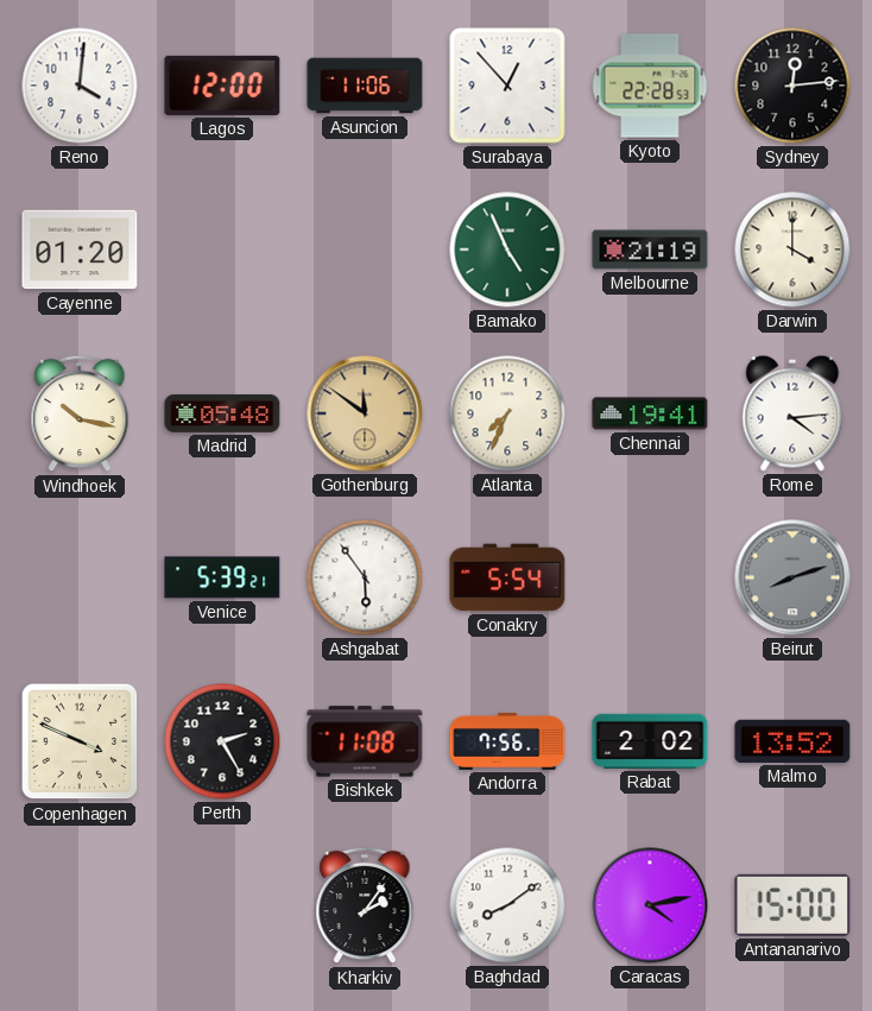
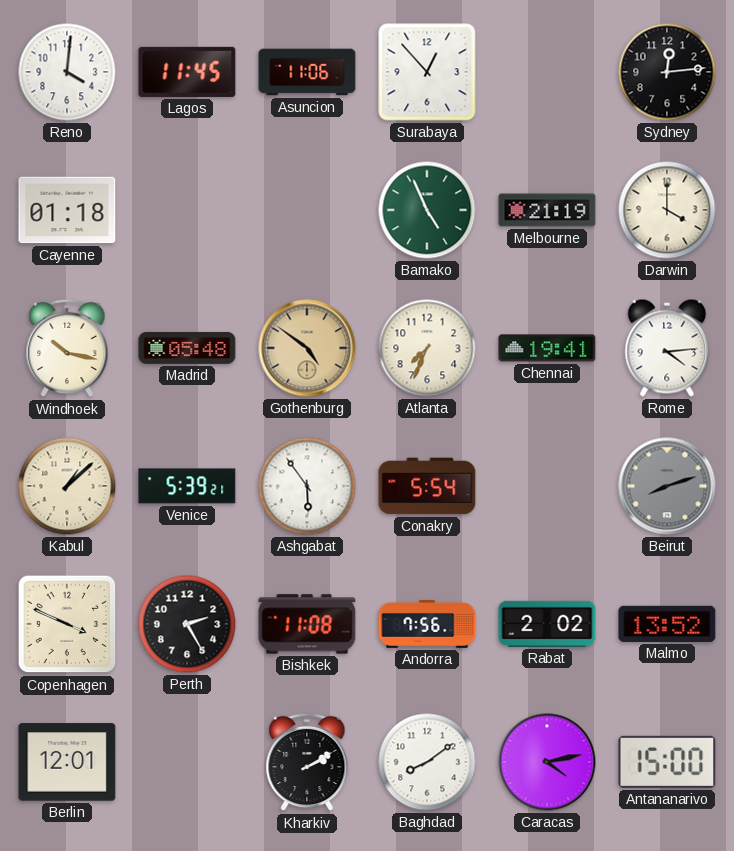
Lagos: 12:00 -> 11:45
Kyoto: 22:28 -> none
Cayenne: 01:20 -> 01:18
Gothenburg: 11:51 -> 4:51
Kabul: none -> 1:08
Berlin: none -> 12:01
Kharkiv: 2:06 -> 2:10
